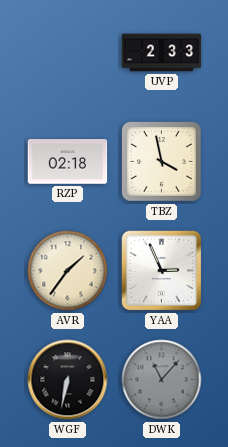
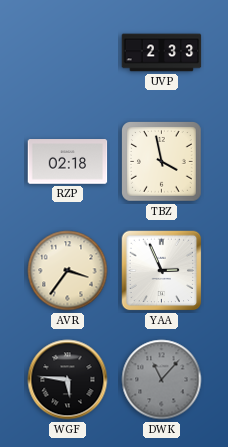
AVR: 1:36 -> 3:36
WGF: 6:32 -> 5:46
